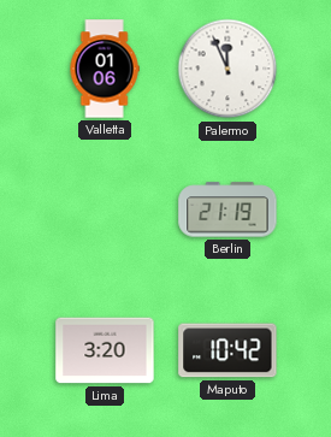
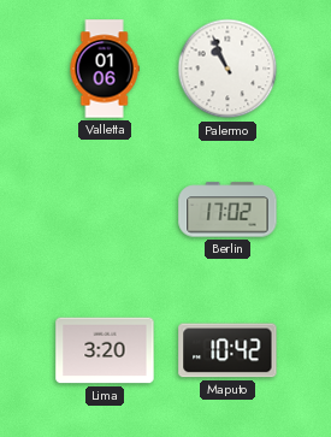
Palermo: 11:56 -> 10:56
Berlin: 21:19 -> 17:02
